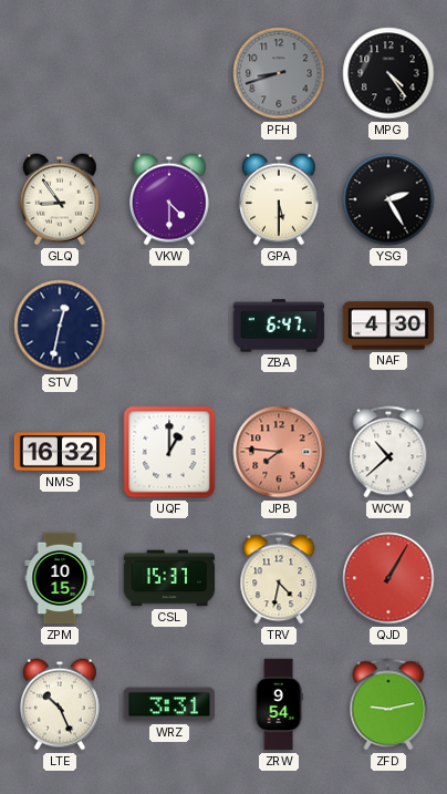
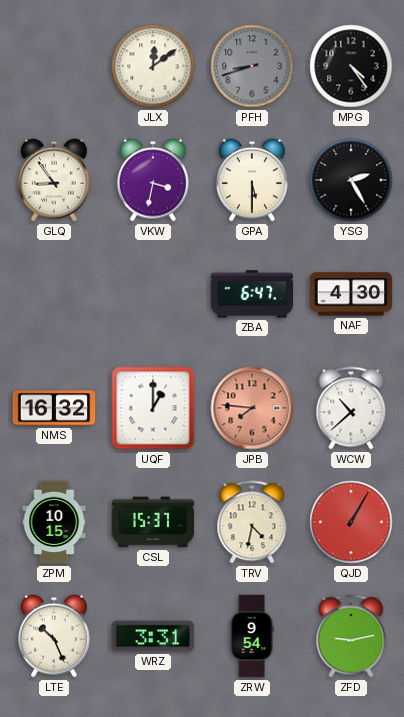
JLX: none -> 12:09
VKW: 4:30 -> 3:32
STV: 12:32 -> none
